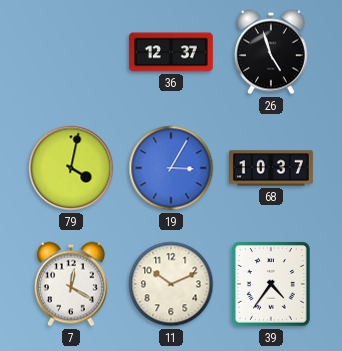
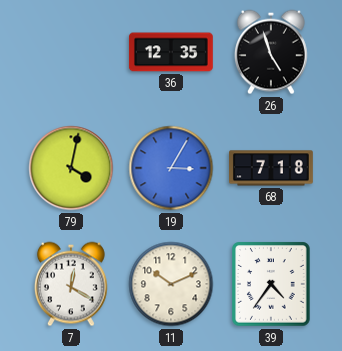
36: 12:37 -> 12:35
68: 10:37 -> 7:18
